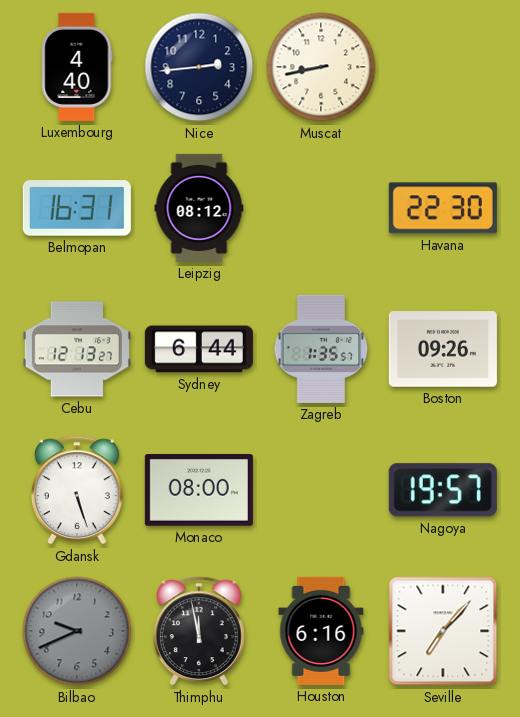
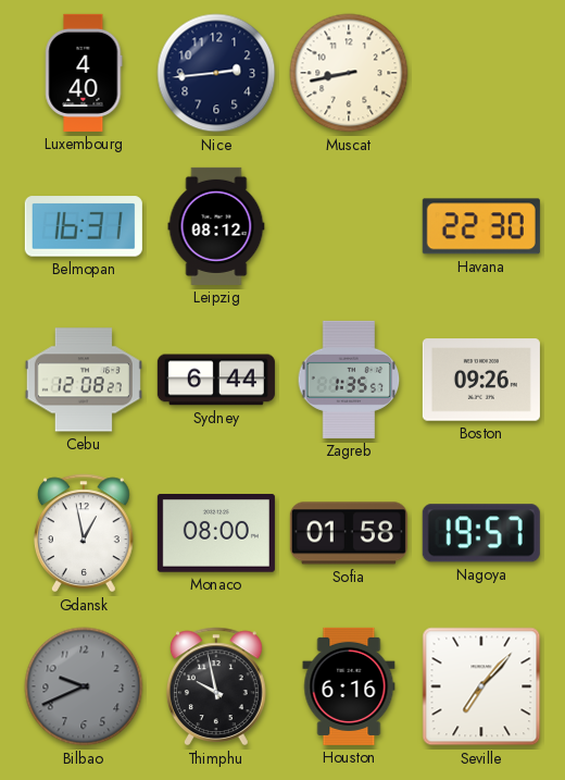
Cebu: 12:13 -> 12:08
Gdansk: 5:27 -> 12:58
Sofia: none -> 01:58
Thimphu: 11:58 -> 9:58
